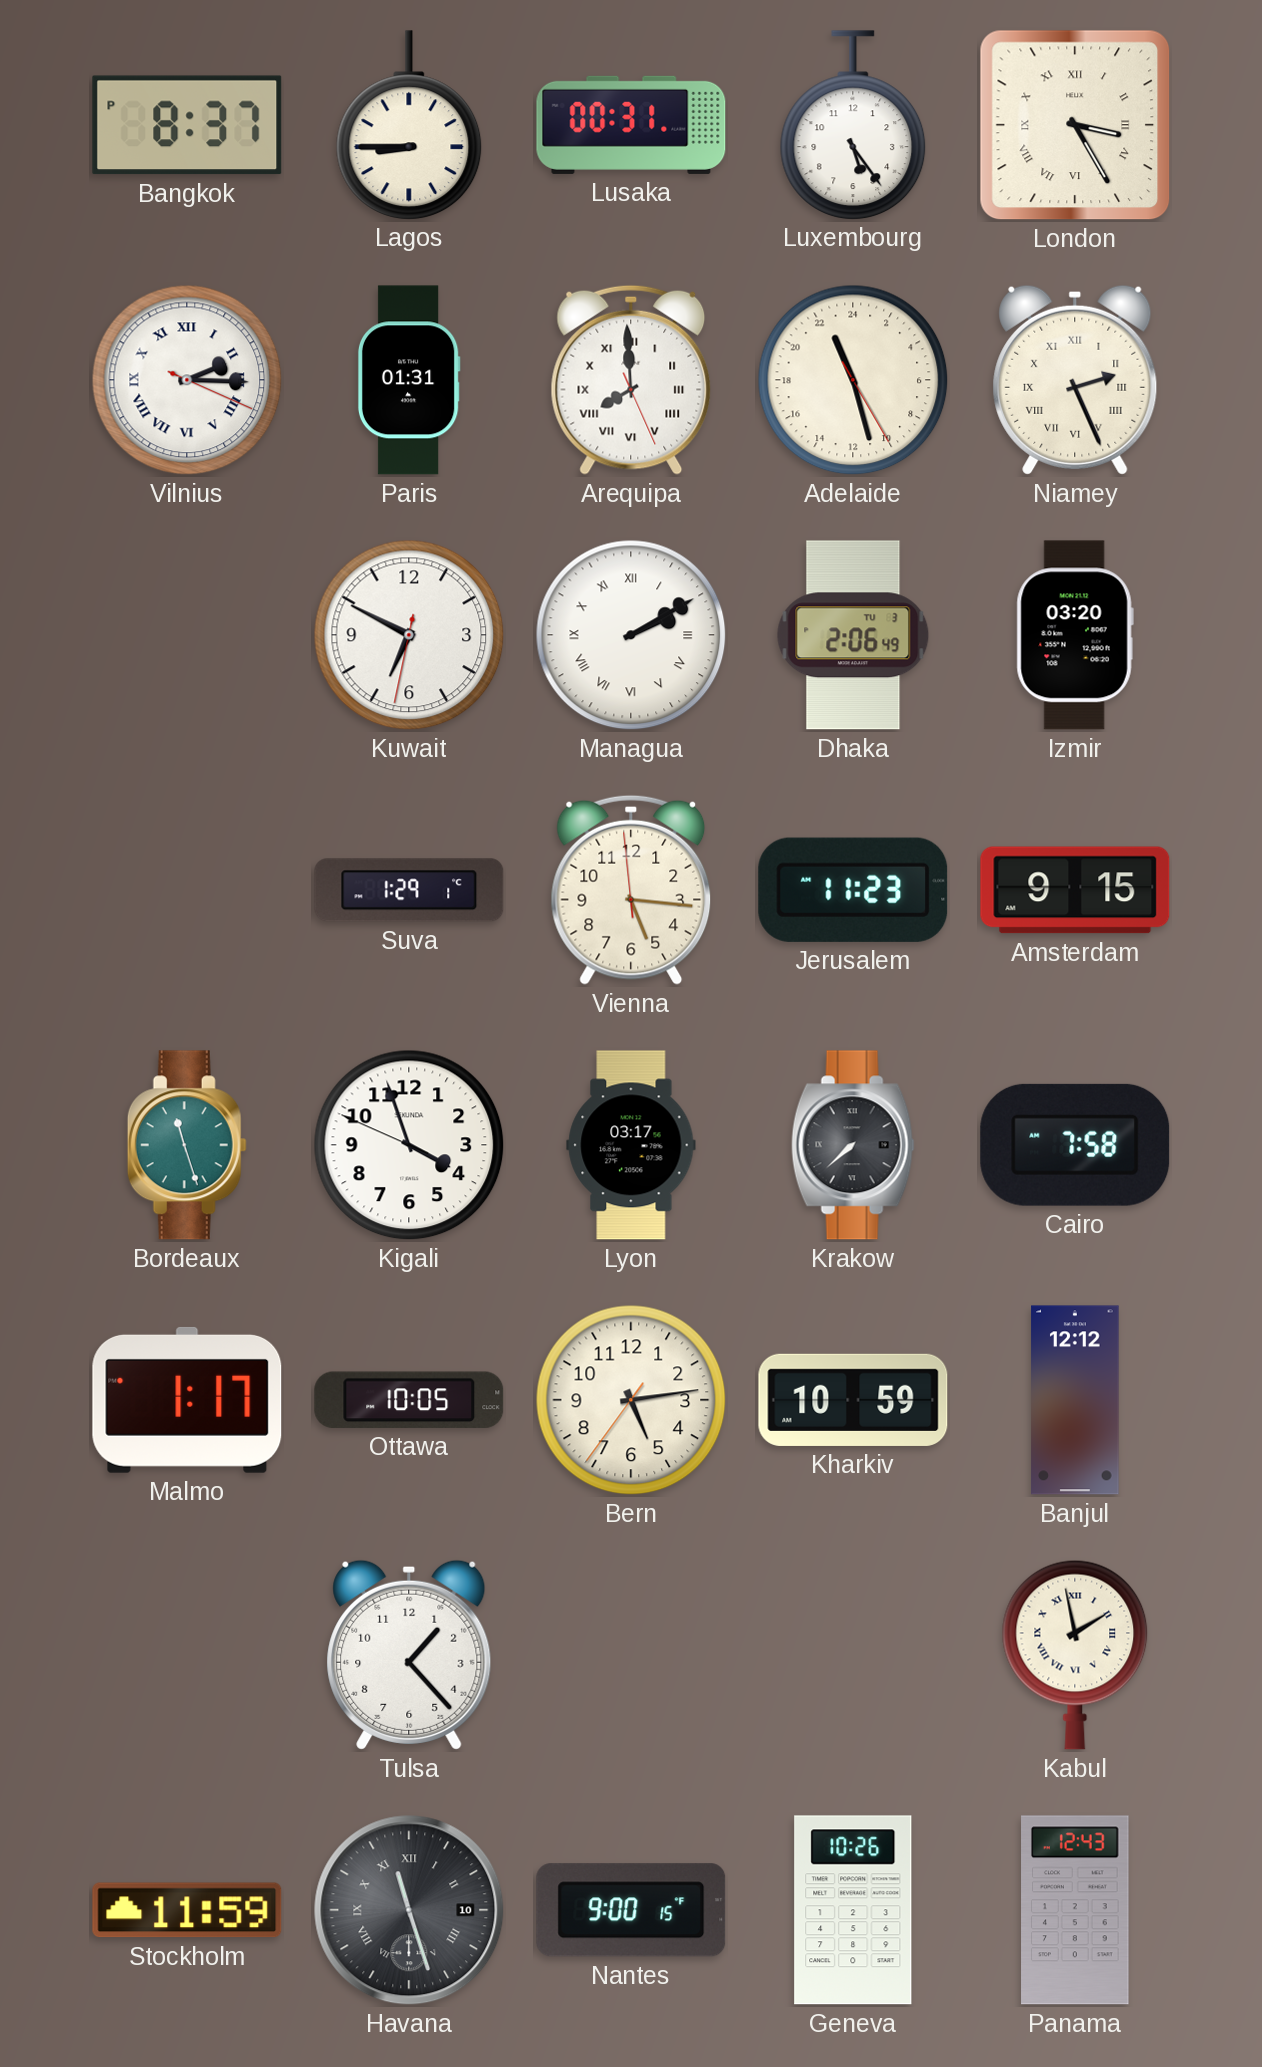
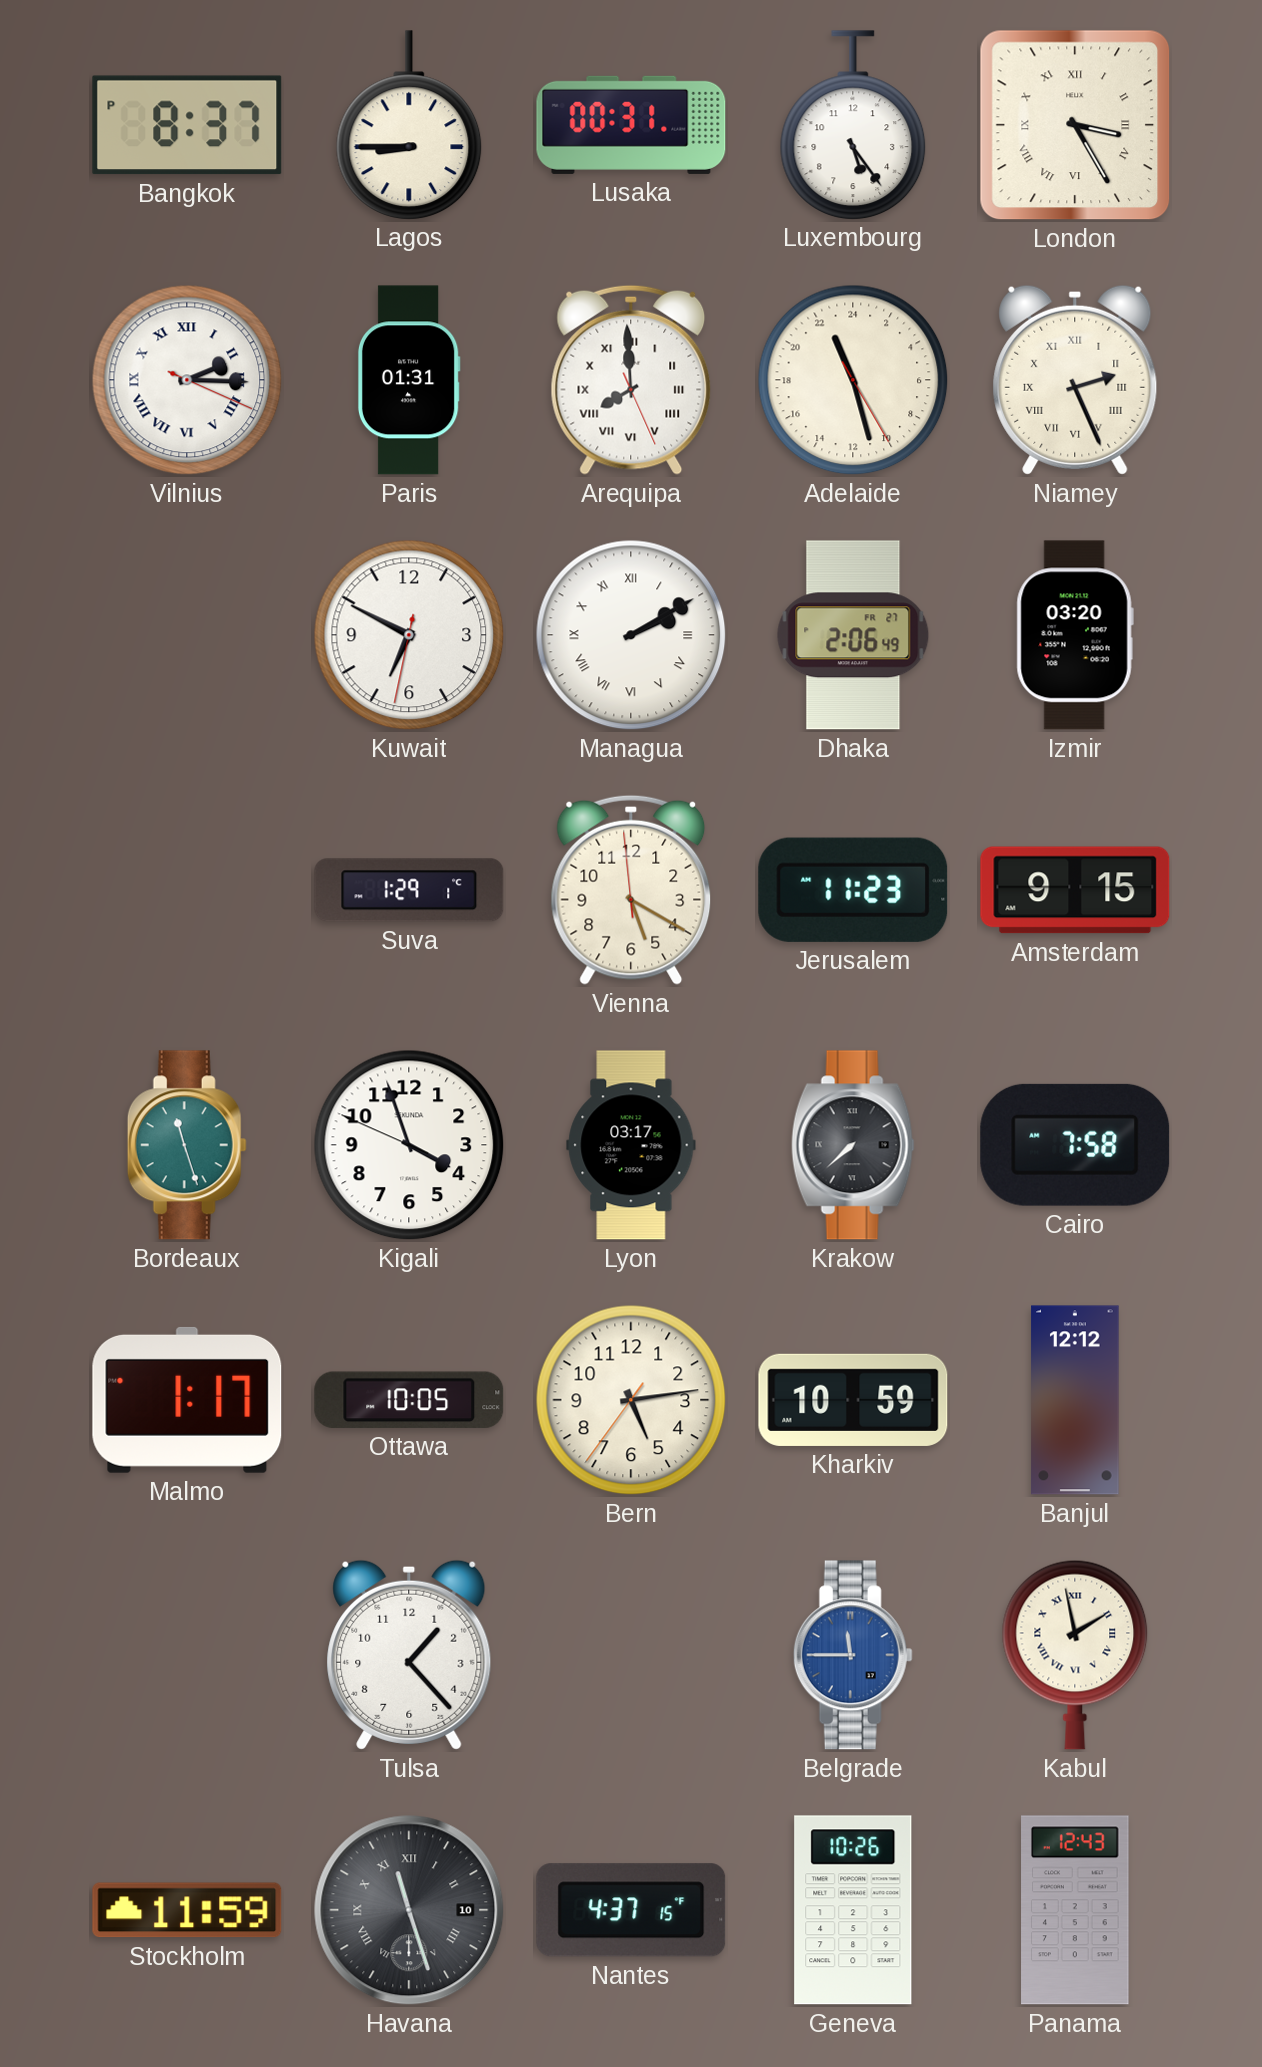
Dhaka date: TU 3 -> FR 27
Vienna: 5:15 -> 5:19
Belgrade: none -> 11:45
Nantes: 9:00 -> 4:37
